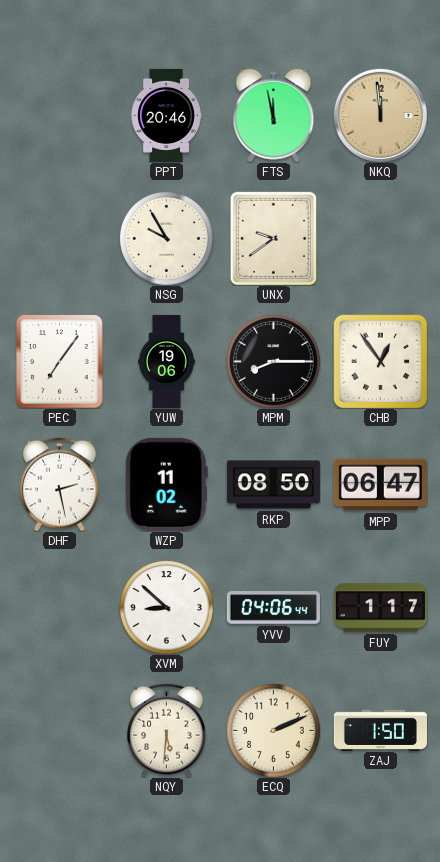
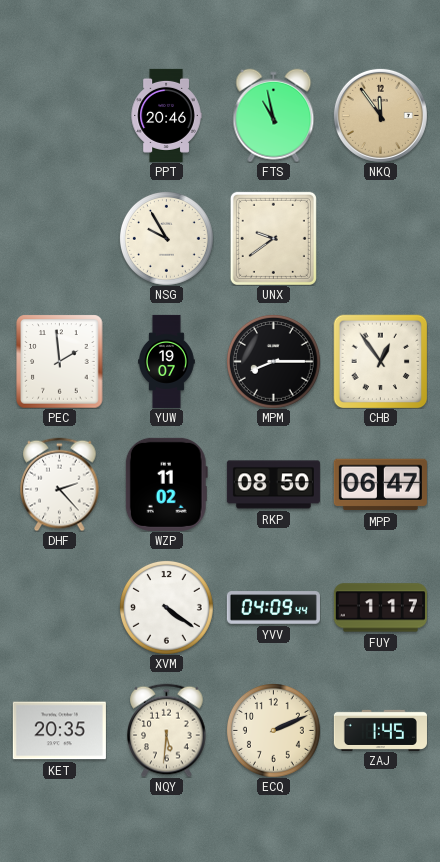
FTS: 11:58 -> 10:58
NKQ: 11:59 -> 11:54
PEC: 7:06 -> 1:59
YUW: 19:06 -> 19:07
DHF: 2:28 -> 2:23
XVM: 8:52 -> 4:21
YVV: 04:06 -> 04:09
KET: none -> 20:35
ZAJ: 1:50 -> 1:45
